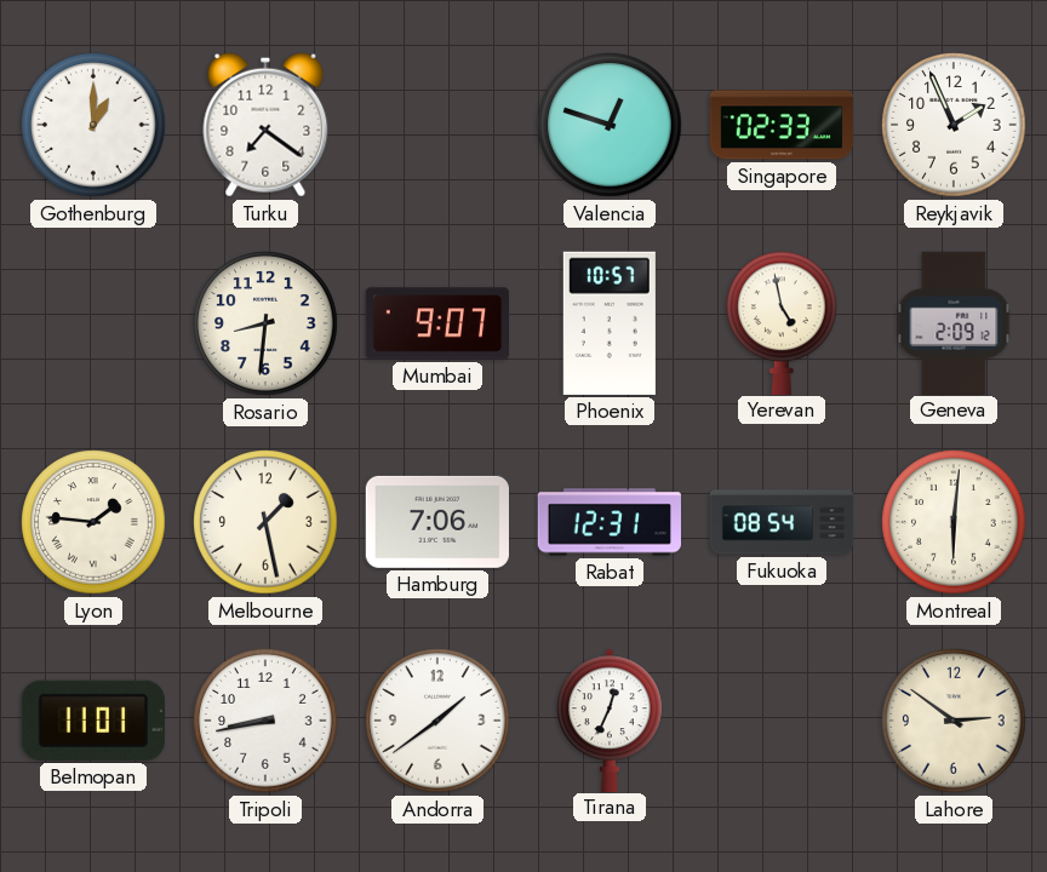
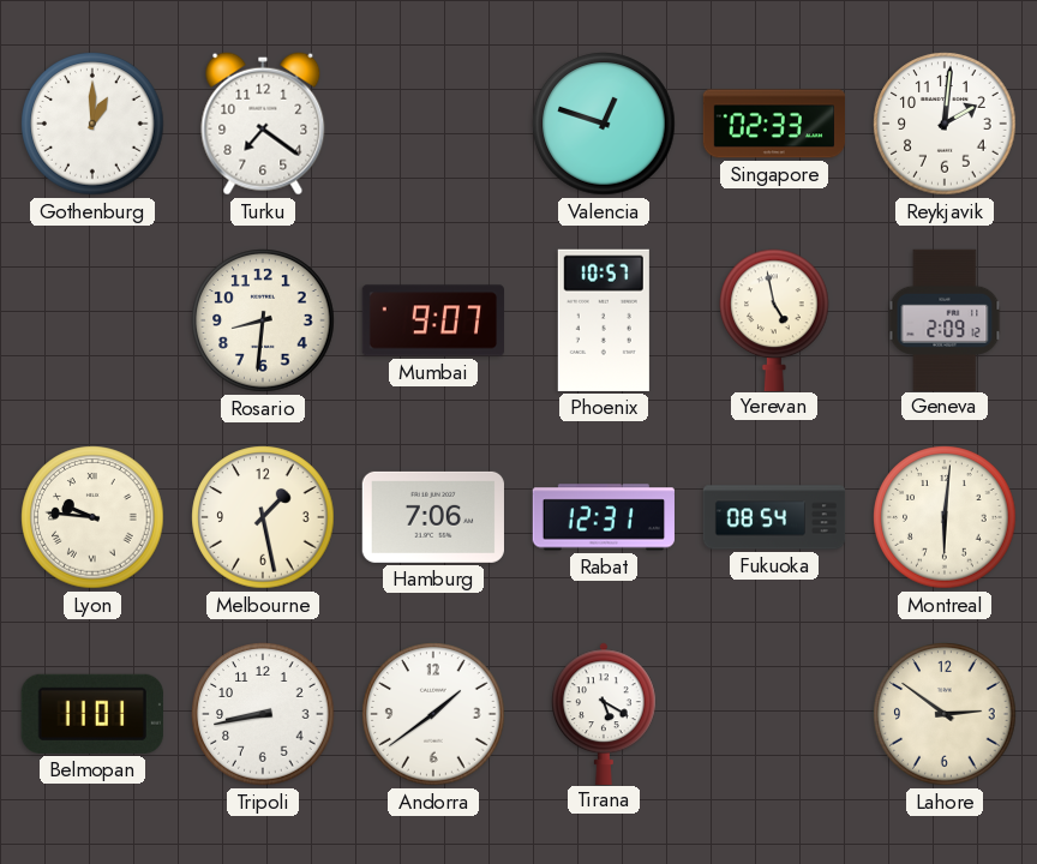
Reykjavik: 1:56 -> 2:01
Lyon: 1:46 -> 9:46
Tirana: 12:34 -> 5:20
